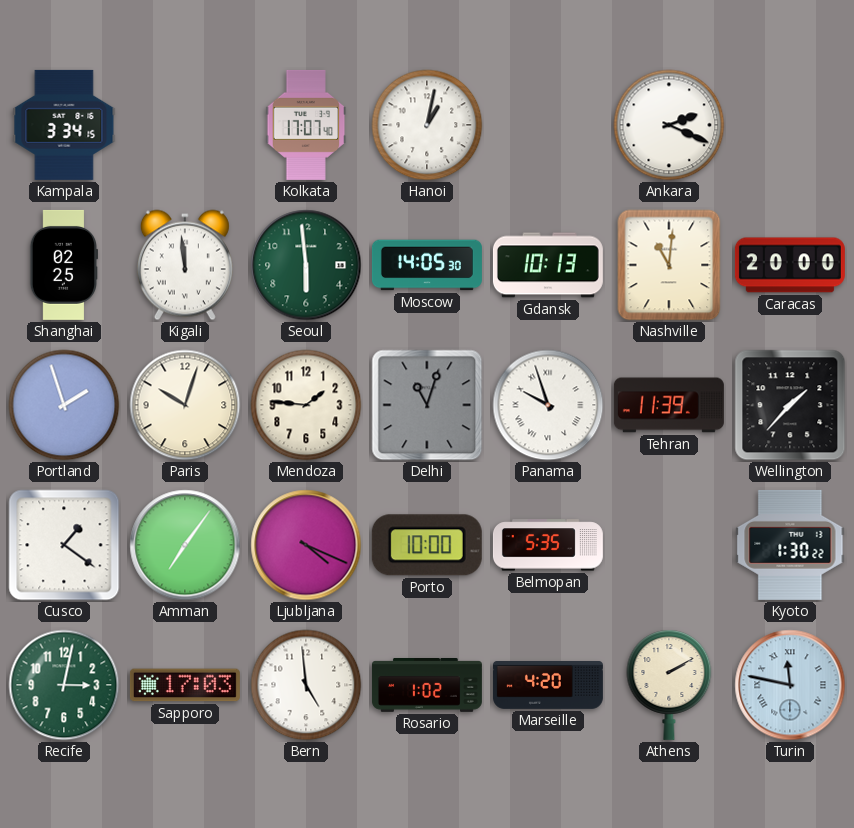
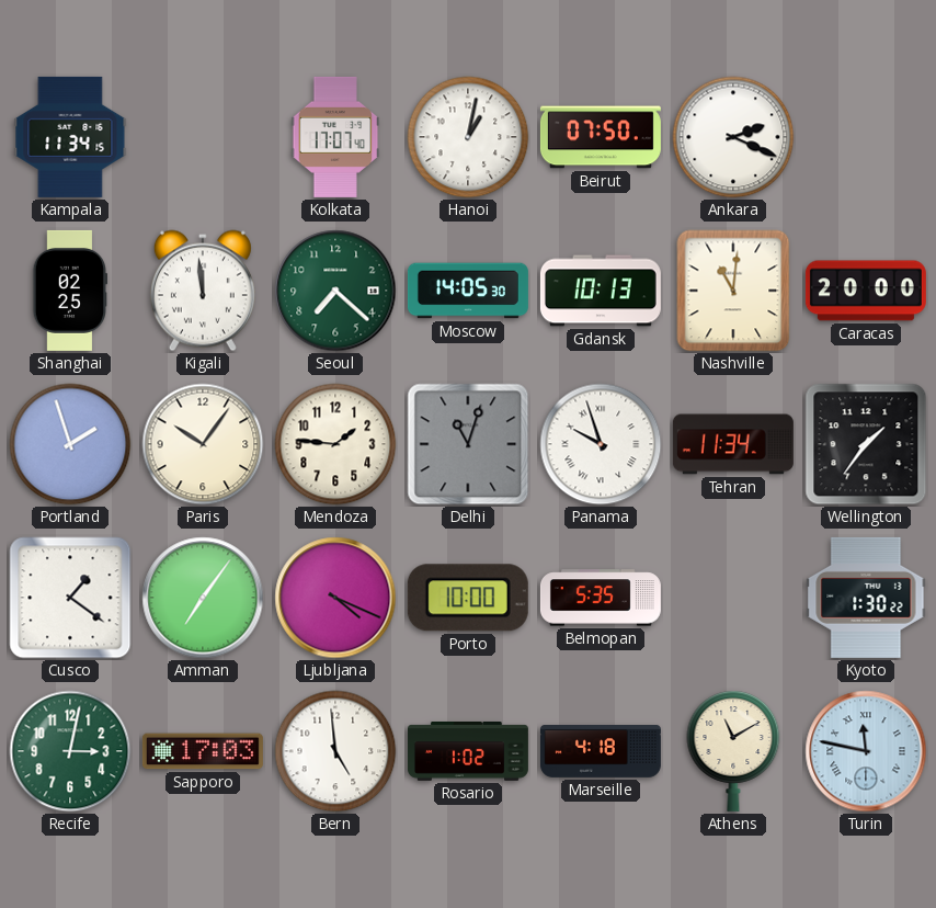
Kampala: 3:34 -> 11:34
Beirut: none -> 07:50
Seoul: 5:59 -> 7:22
Paris: 10:03 -> 10:06
Tehran: 11:39 -> 11:34
Wellington: 1:37 -> 1:36
Marseille: 4:20 -> 4:18
Athens: 2:10 -> 11:10
